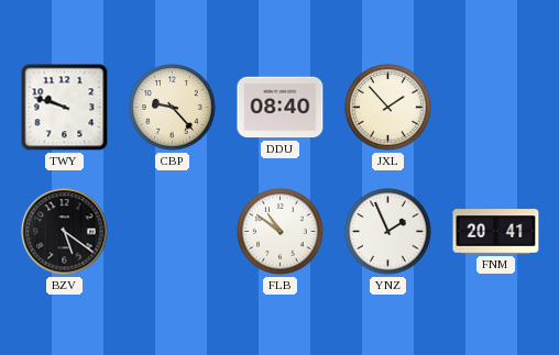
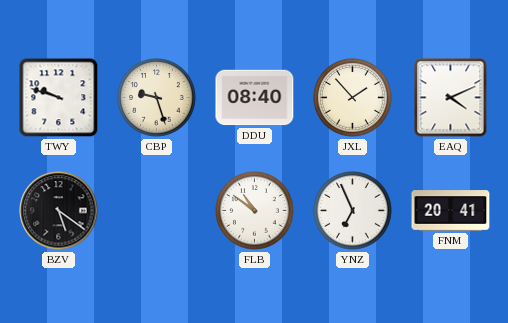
CBP: 9:23 -> 9:27
EAQ: none -> 4:11
YNZ: 1:56 -> 6:56
